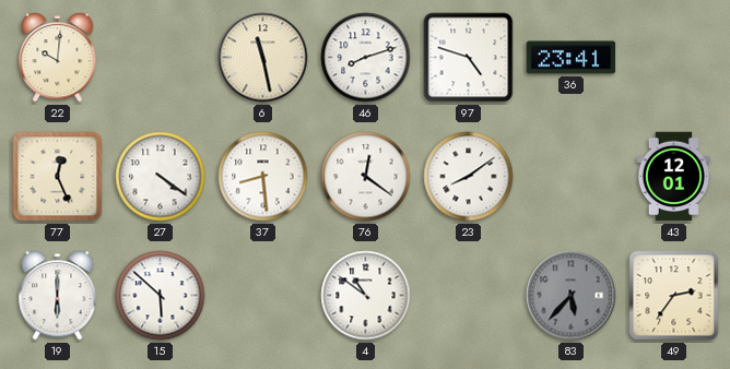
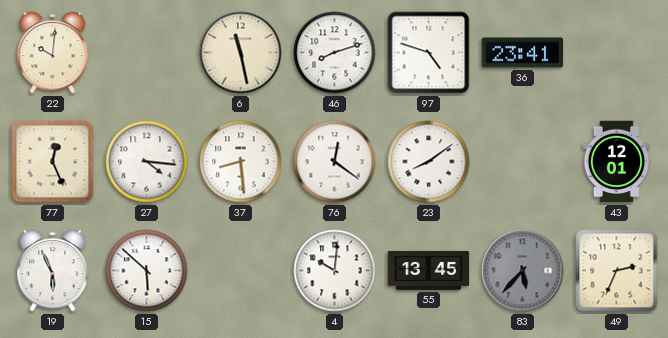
27: 4:21 -> 4:16
19: 6:00 -> 5:56
4: 10:51 -> 10:01
55: none -> 13:45
49: 2:36 -> 2:34
